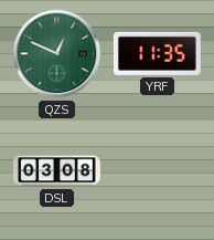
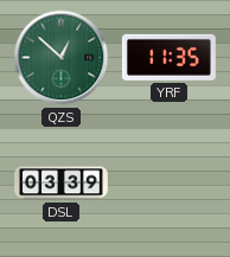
QZS: 12:49 -> 12:52
DSL: 03:08 -> 03:39
